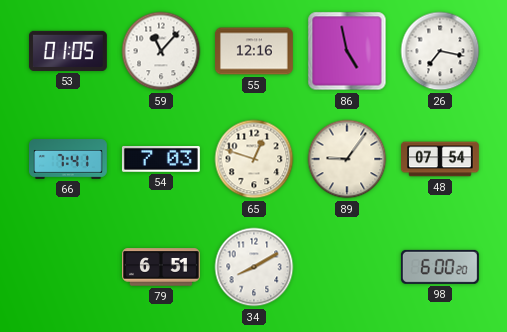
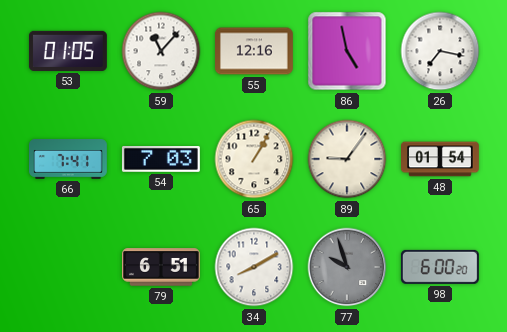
65: 12:48 -> 1:05
48: 07:54 -> 01:54
77: none -> 9:57
